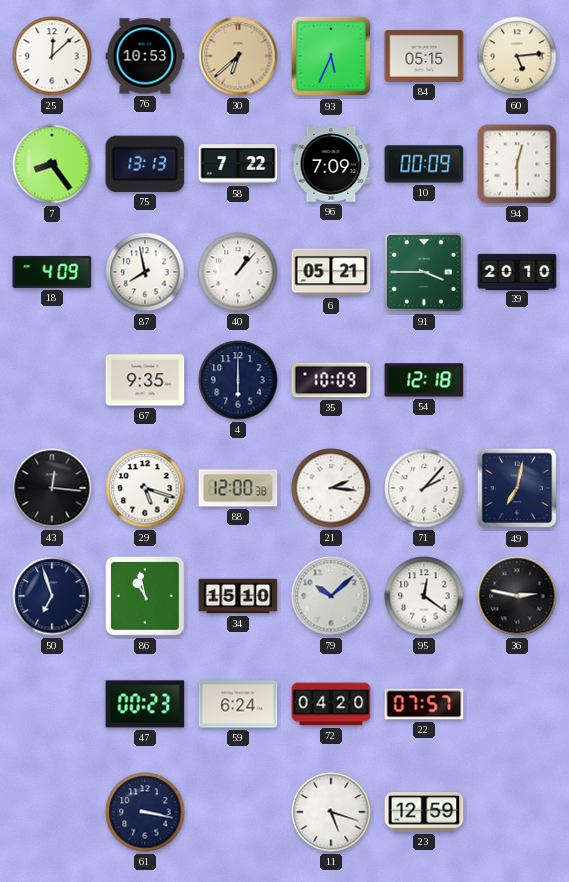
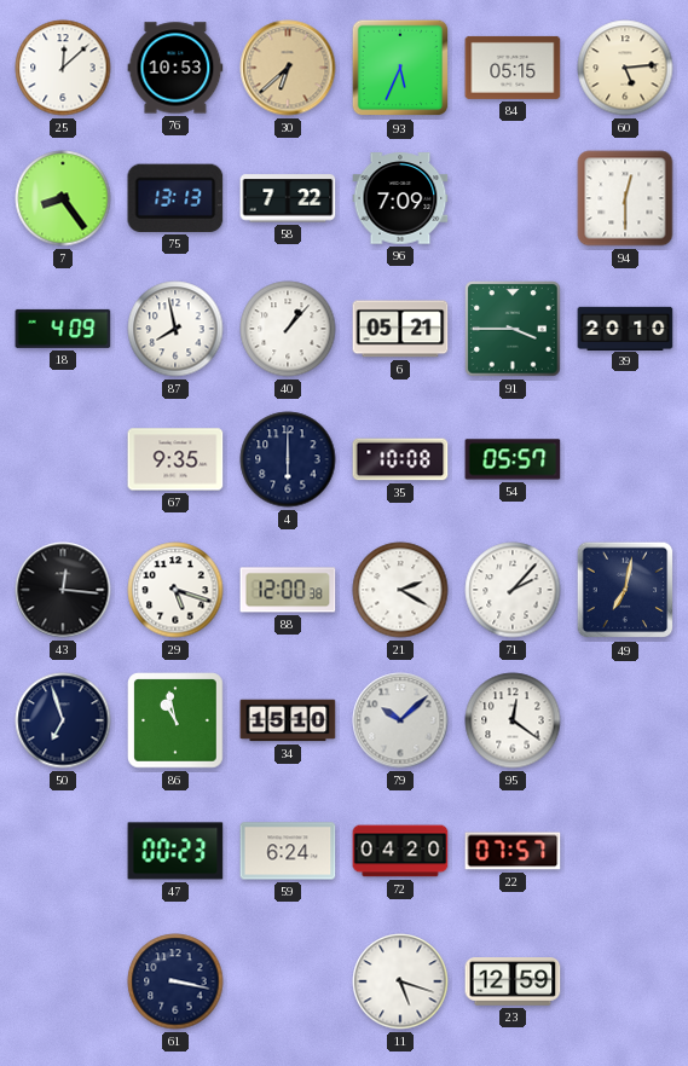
10: 00:09 -> none
35: 10:09 -> 10:08
54: 12:18 -> 05:57
21: 2:16 -> 2:20
36: 2:47 -> none
